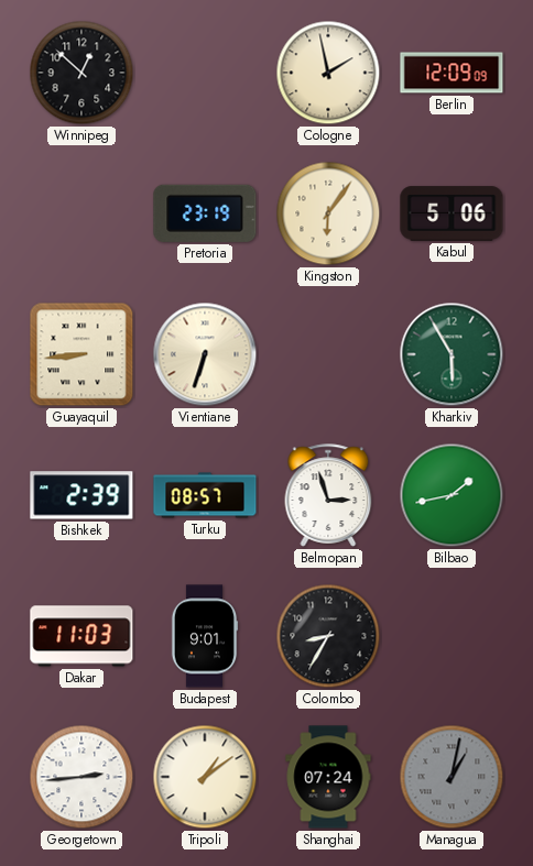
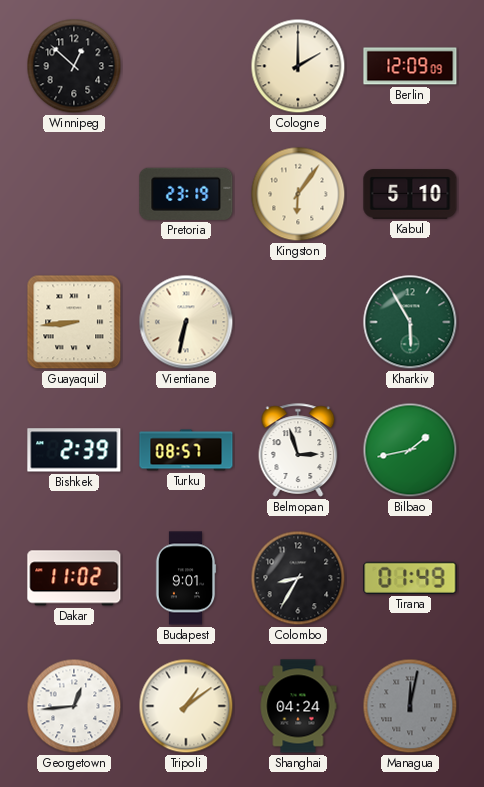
Cologne: 1:58 -> 2:00
Kabul: 5:06 -> 5:10
Vientiane: 6:33 -> 6:32
Dakar: 11:03 -> 11:02
Tirana: none -> 01:49
Georgetown: 2:44 -> 12:44
Shanghai: 07:24 -> 04:24
Managua: 1:02 -> 12:02
